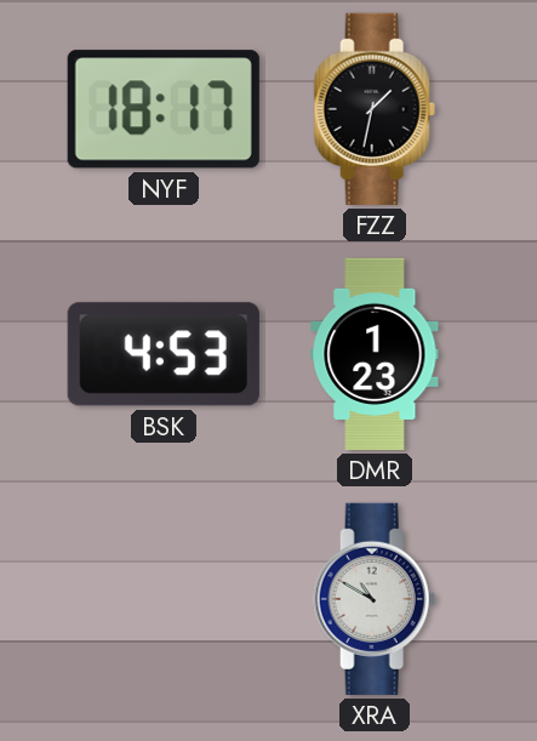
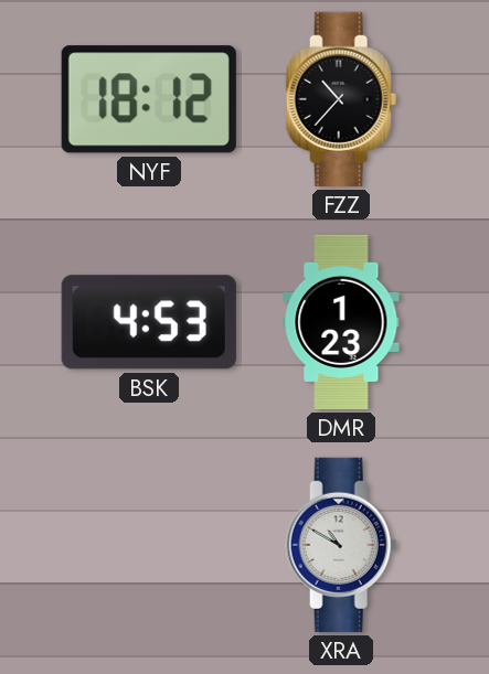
NYF: 18:17 -> 18:12
FZZ: 1:32 -> 10:37
